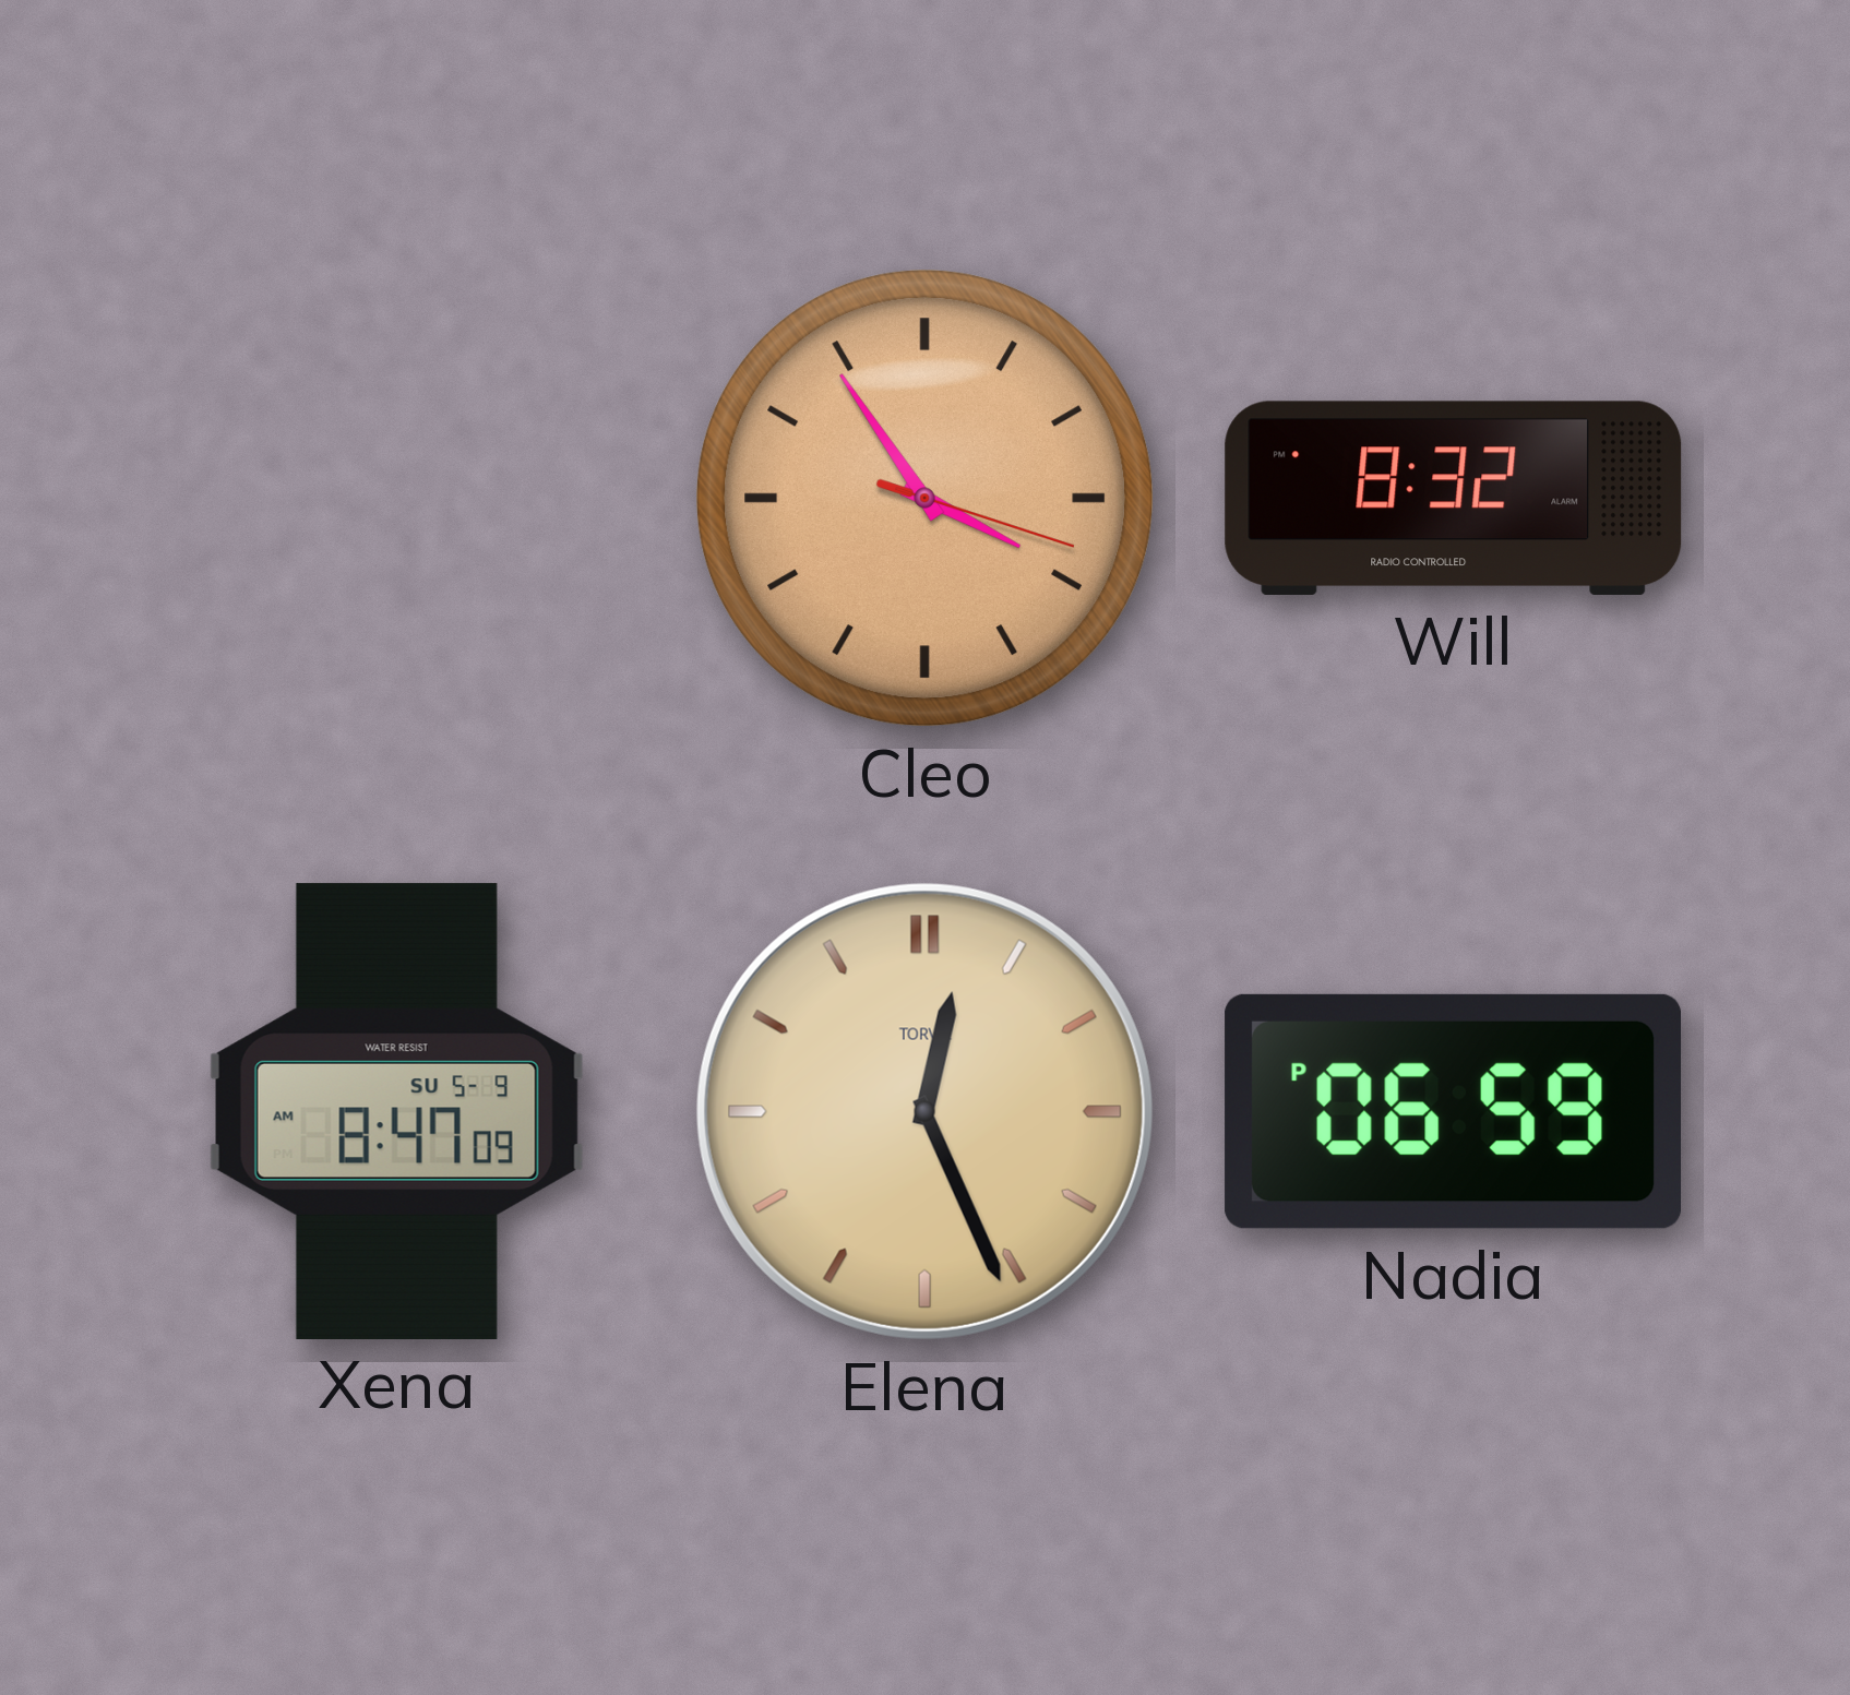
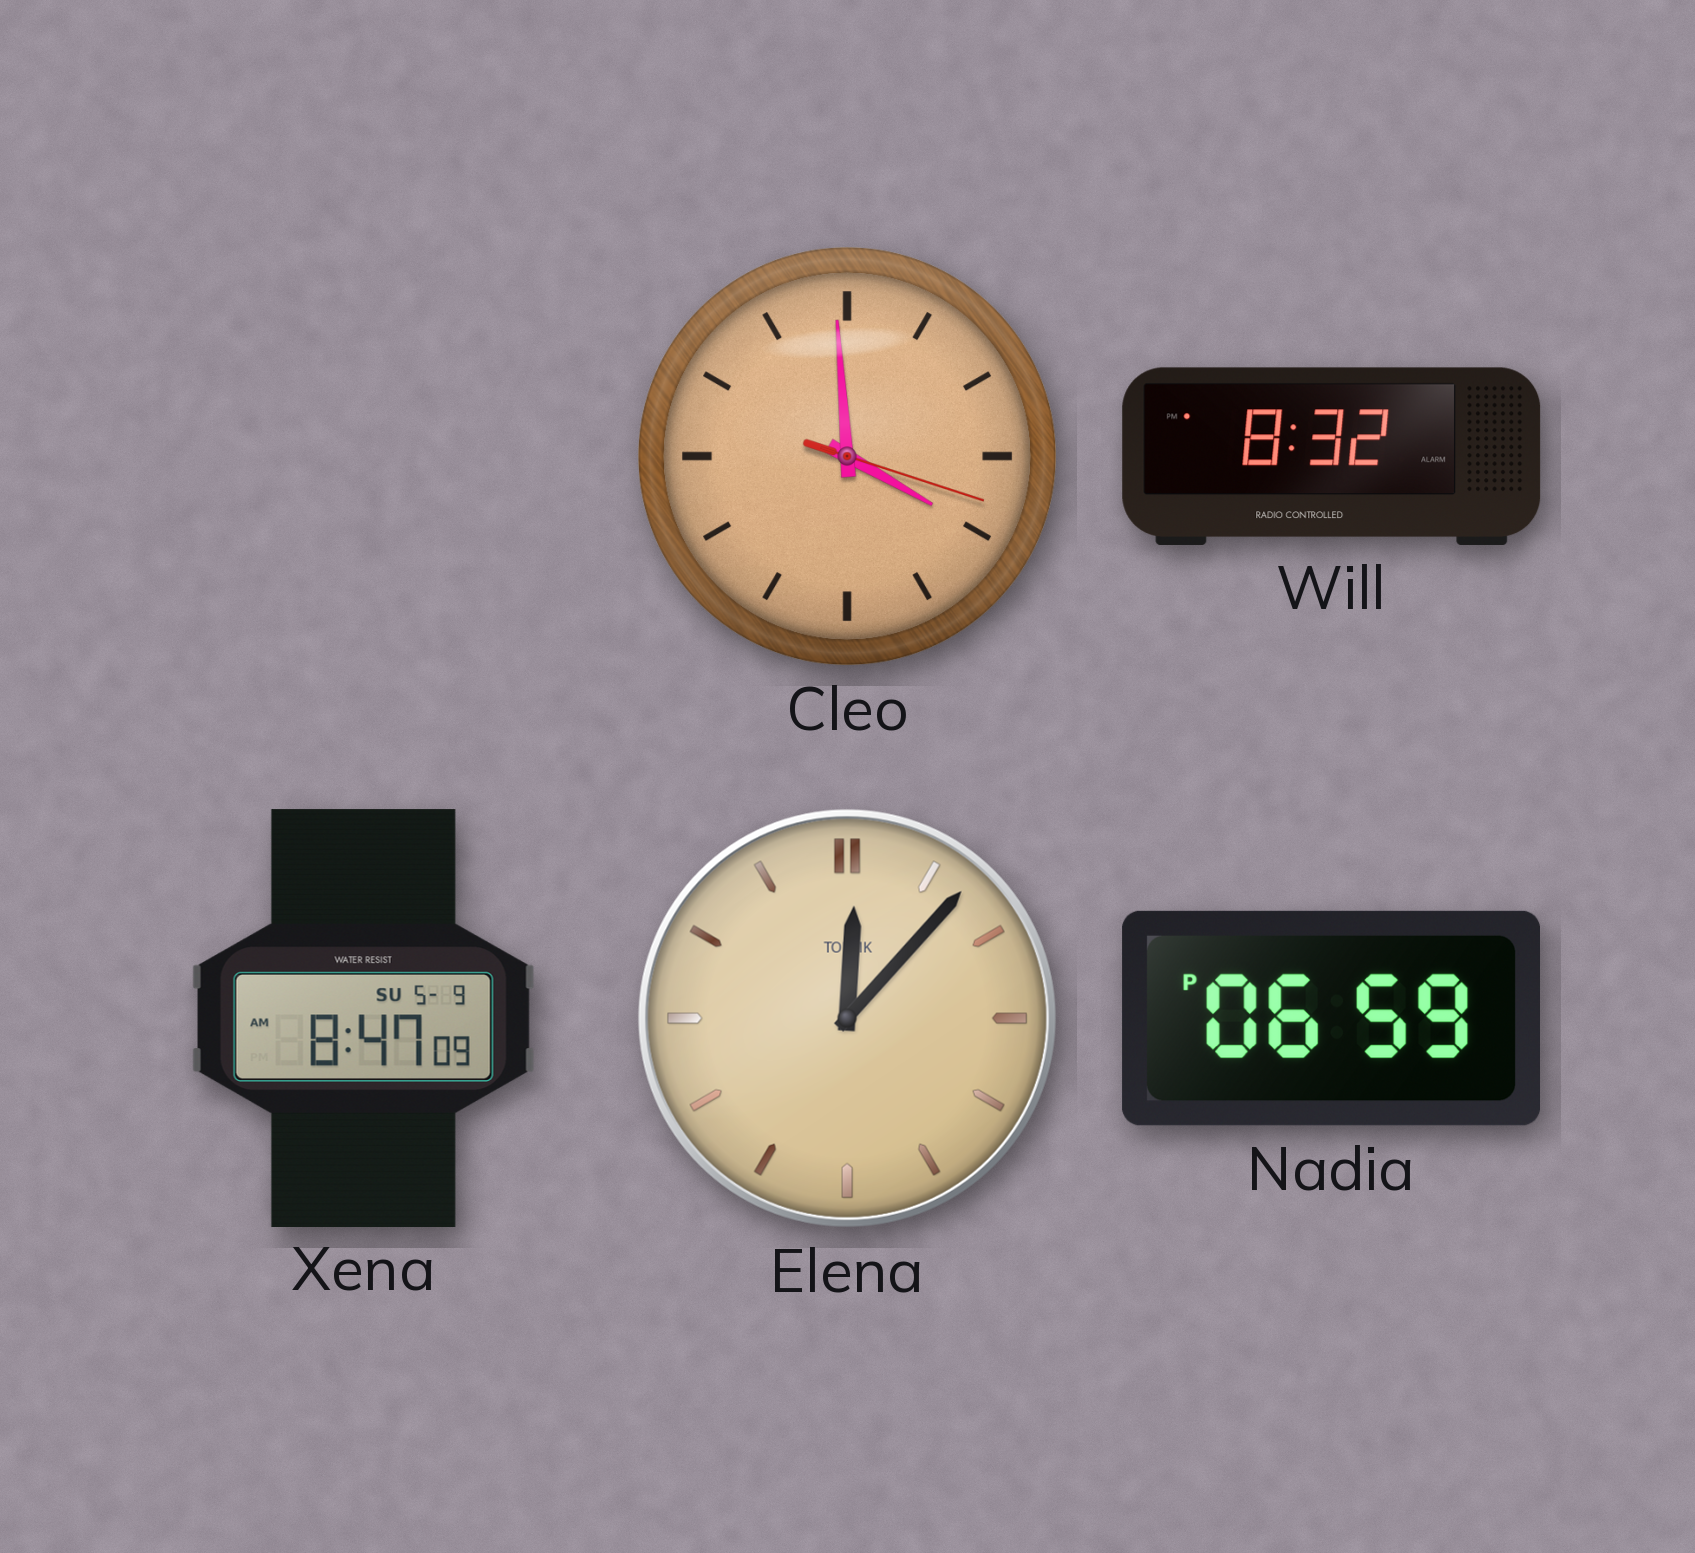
Cleo: 3:54 -> 3:59
Elena: 12:26 -> 12:07
